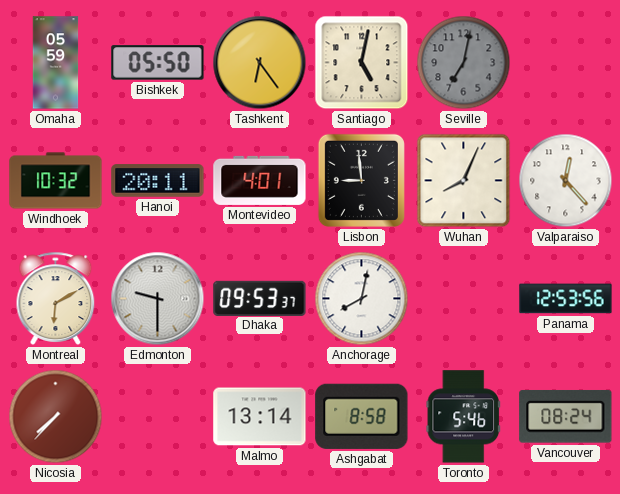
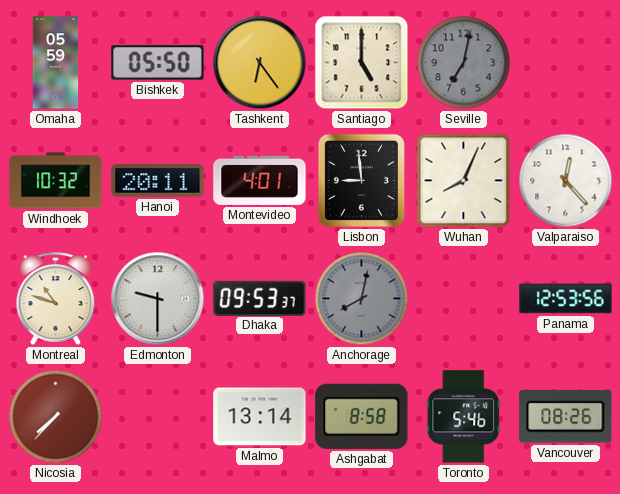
Santiago: 5:02 -> 5:00
Montreal: 6:10 -> 10:48
Anchorage dial: white -> grey
Vancouver: 08:24 -> 08:26
